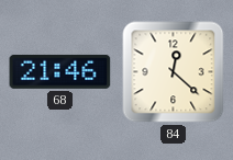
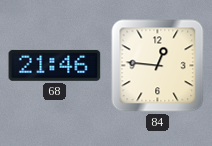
84: 12:22 -> 12:46
